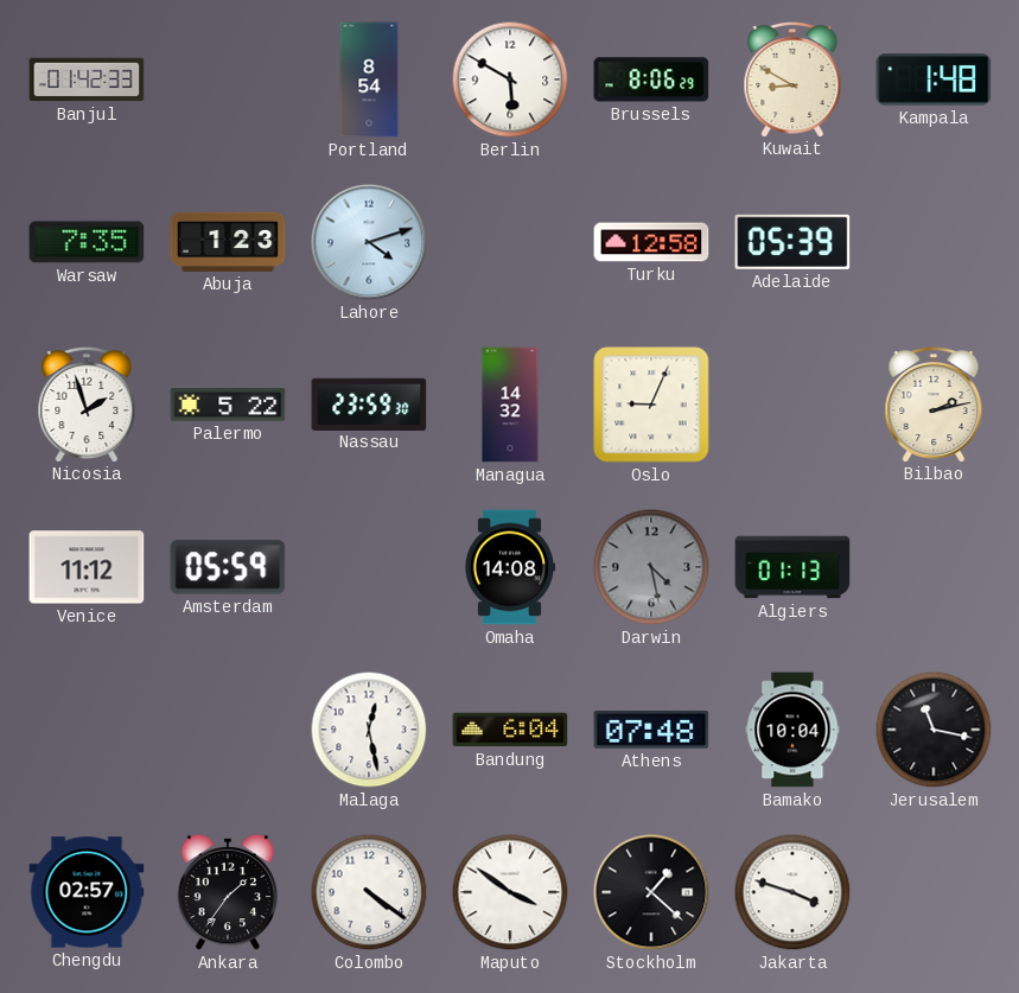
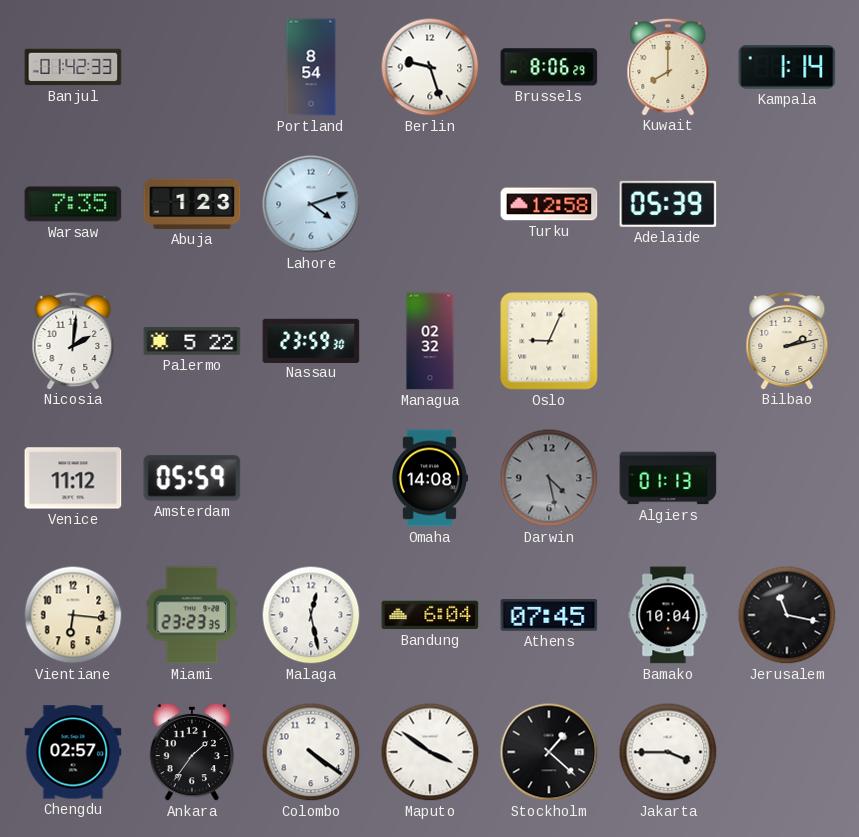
Berlin: 5:50 -> 9:27
Kuwait: 8:50 -> 8:00
Kampala: 1:48 -> 1:14
Nicosia: 1:57 -> 2:01
Managua: 14:32 -> 02:32
Vientiane: none -> 6:16
Miami: none -> 23:23
Athens: 07:48 -> 07:45
Jakarta: 3:48 -> 3:45
